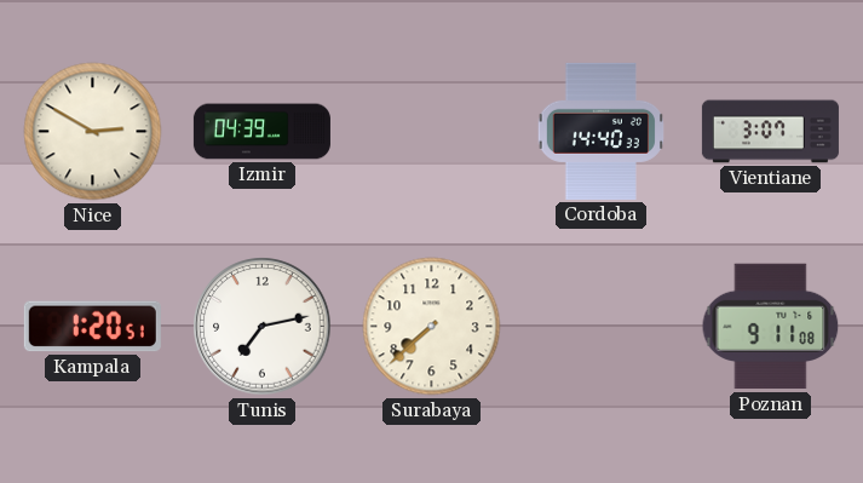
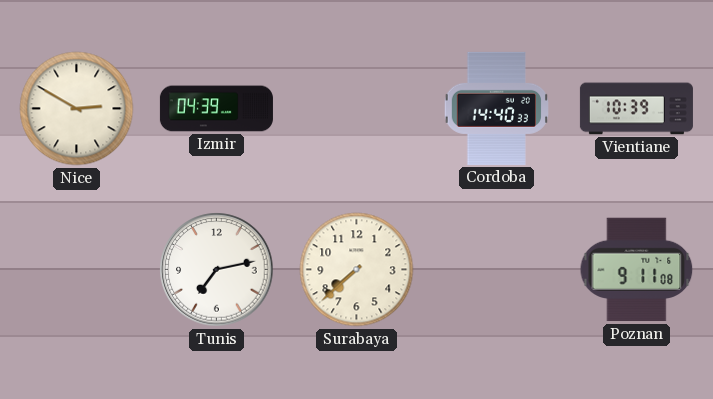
Vientiane: 3:07 -> 10:39
Kampala: 1:20 -> none
